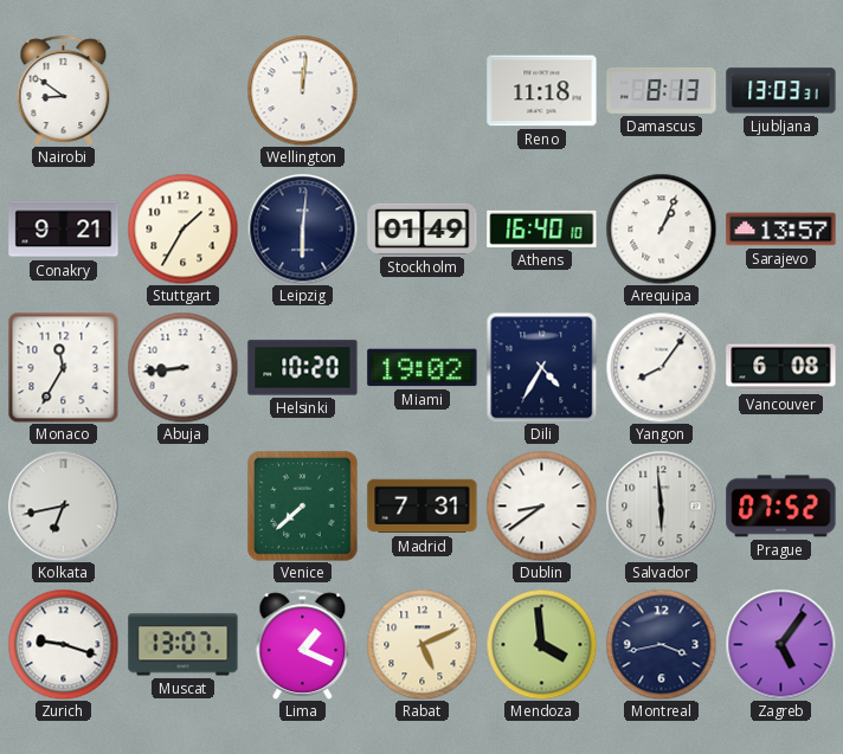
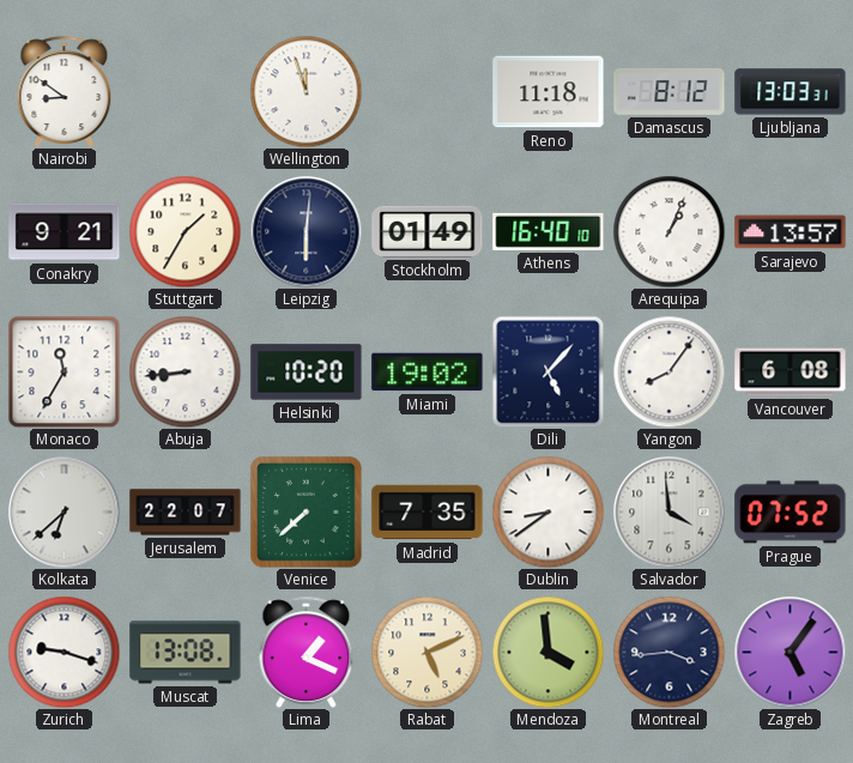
Wellington: 12:01 -> 11:57
Damascus: 8:13 -> 8:12
Dili: 4:35 -> 5:07
Kolkata: 6:43 -> 6:38
Jerusalem: none -> 22:07
Madrid: 7:31 -> 7:35
Salvador: 5:59 -> 3:59
Muscat: 13:07 -> 13:08
Montreal: 3:43 -> 3:44
